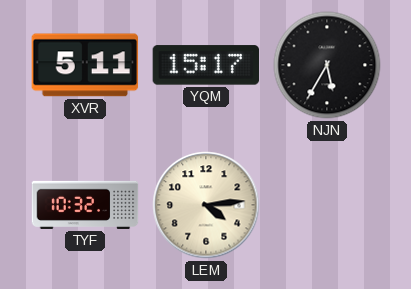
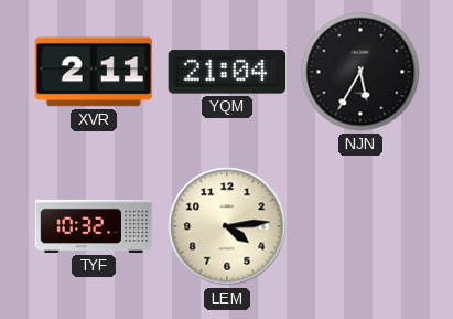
XVR: 5:11 -> 2:11
YQM: 15:17 -> 21:04
